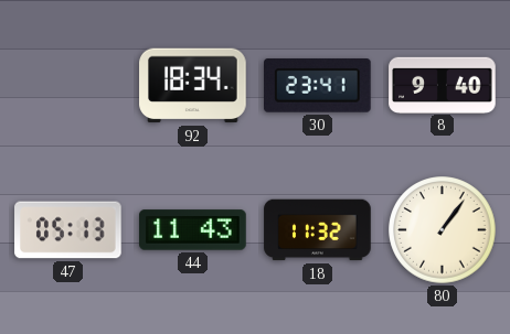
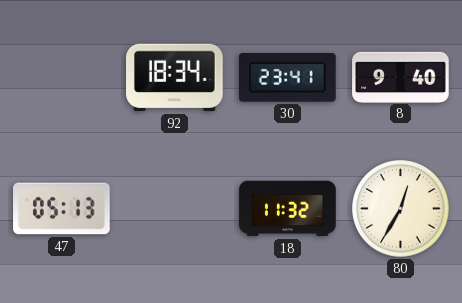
44: 11:43 -> none
80: 1:06 -> 12:35
